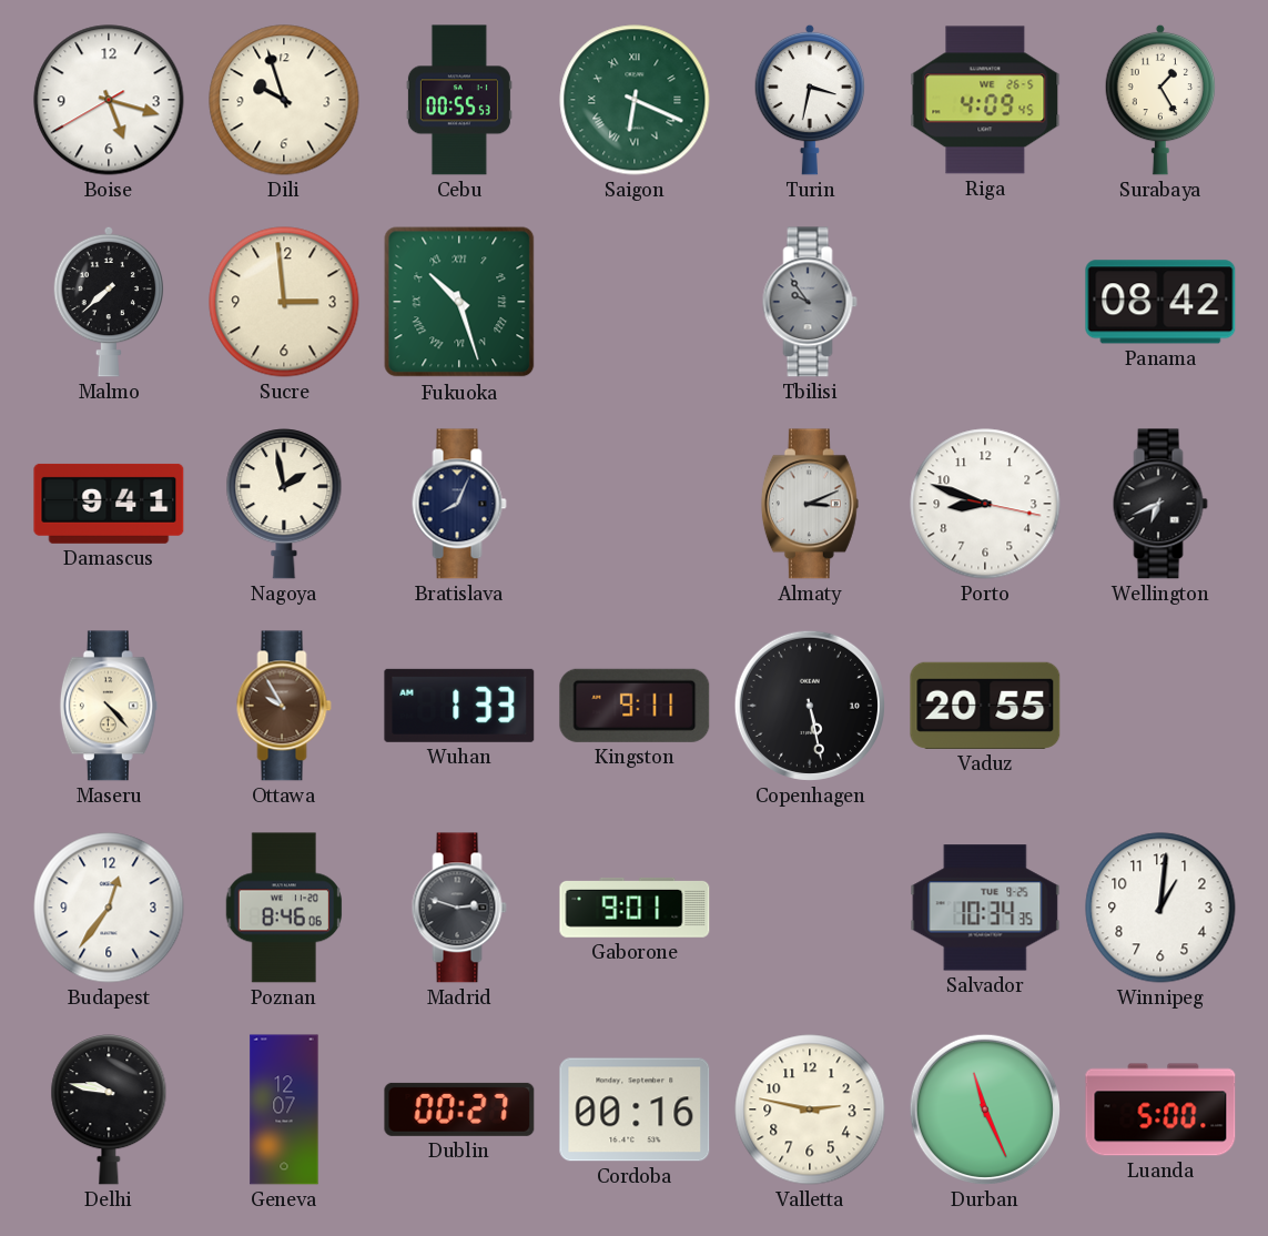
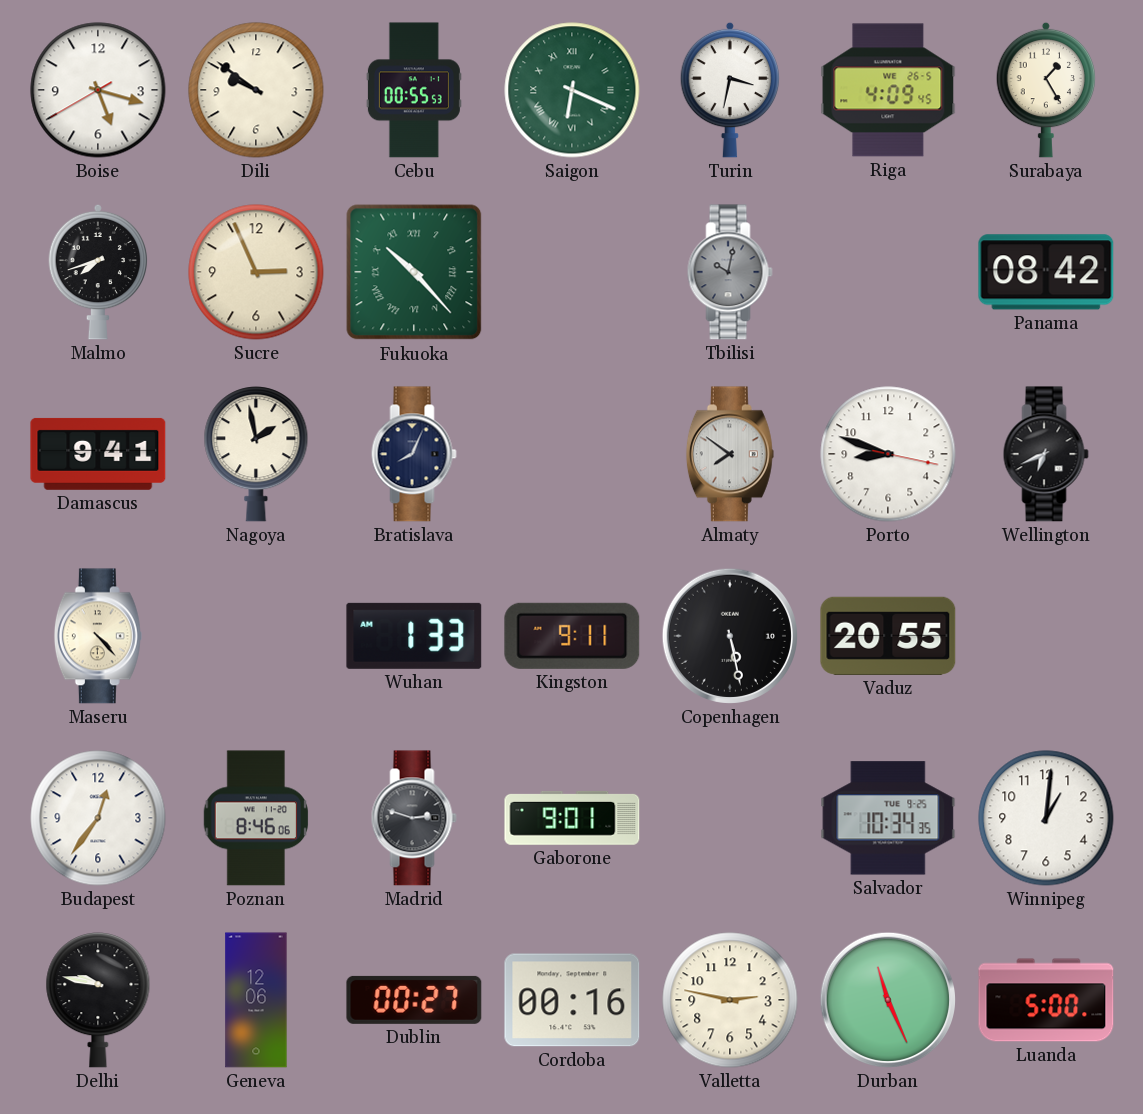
Dili: 9:57 -> 9:51
Malmo: 7:38 -> 7:42
Sucre: 2:59 -> 2:56
Fukuoka: 10:27 -> 10:23
Tbilisi: 9:54 -> 10:02
Almaty: 3:11 -> 7:51
Ottawa: 9:55 -> none
Geneva: 12:07 -> 12:06
